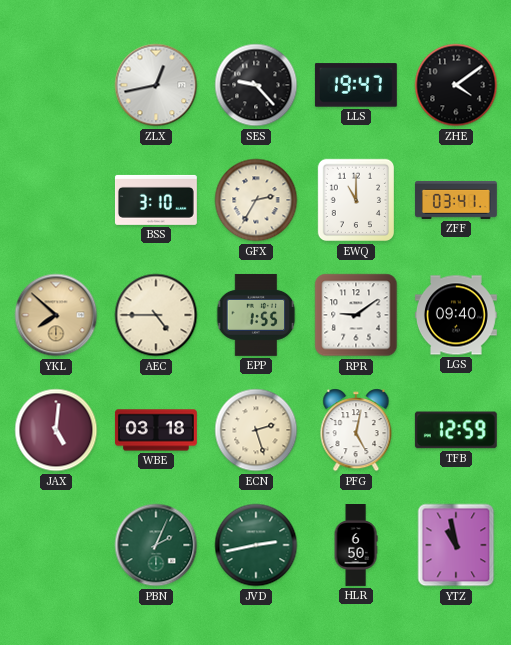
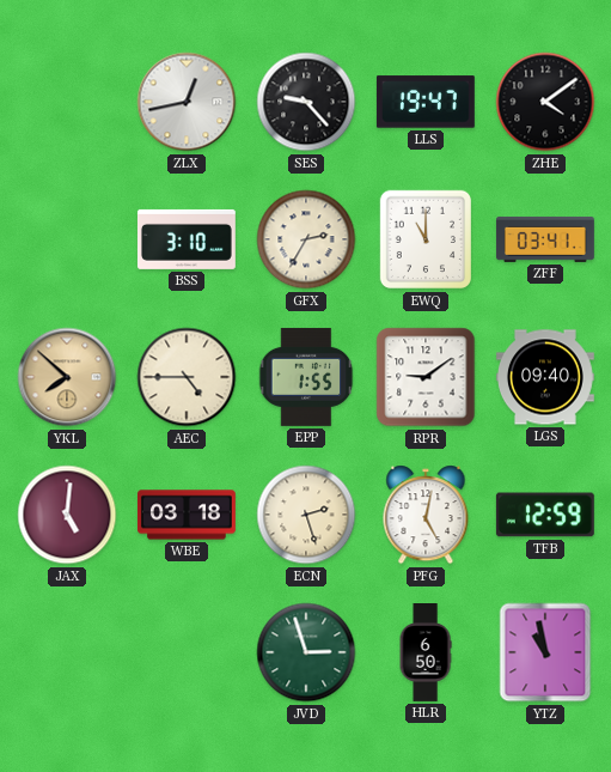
PBN: 2:04 -> none
JVD: 2:43 -> 2:57
